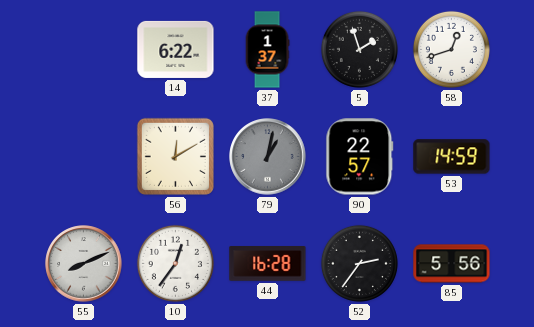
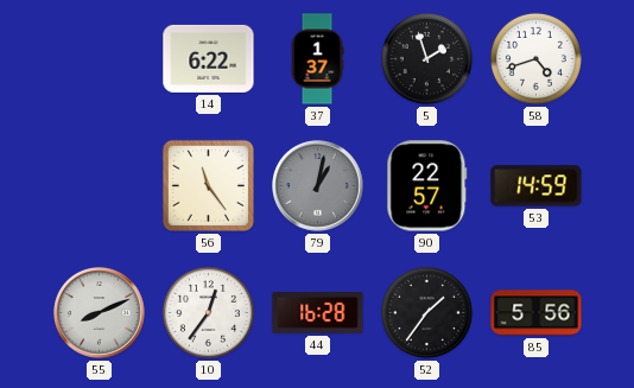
58: 12:42 -> 4:42
56: 12:10 -> 11:24
52: 2:36 -> 1:36
